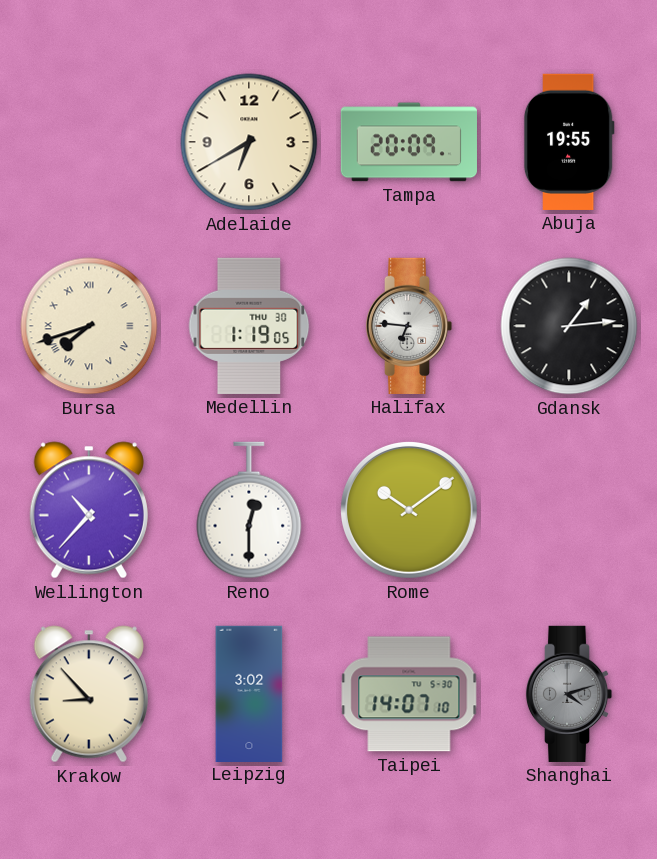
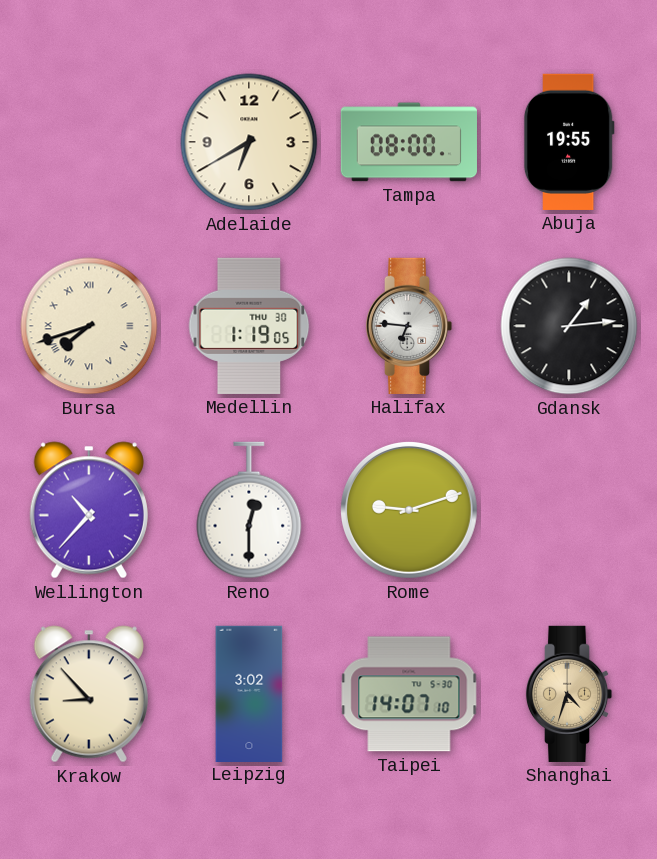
Tampa: 20:09 -> 08:00
Rome: 10:09 -> 9:12
Shanghai: 4:12 -> 4:33
Shanghai dial: grey -> champagne
